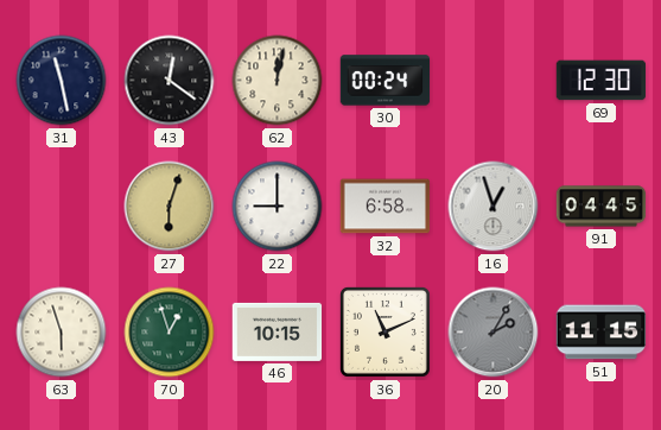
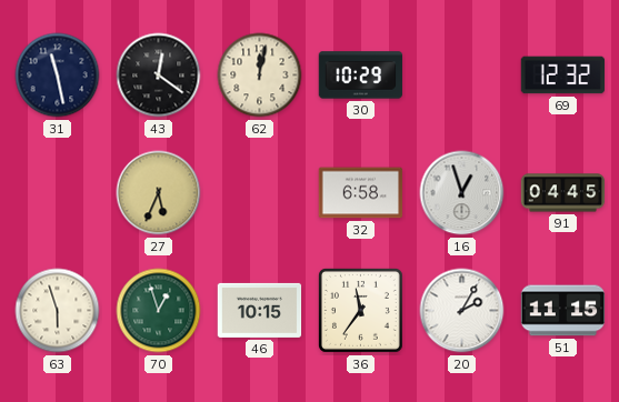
30: 00:24 -> 10:29
69: 12:30 -> 12:32
27: 6:03 -> 5:34
22: 9:00 -> none
36: 11:11 -> 11:36
20 dial: grey -> white
